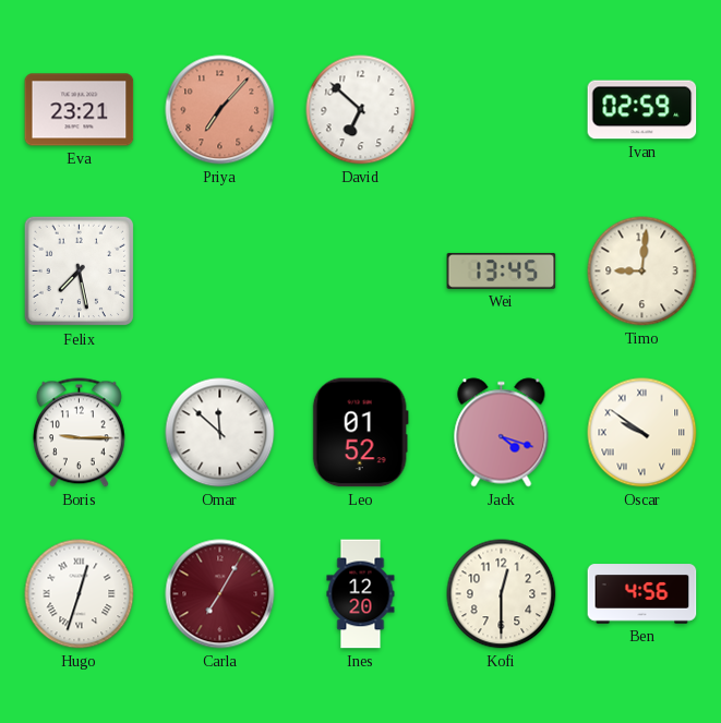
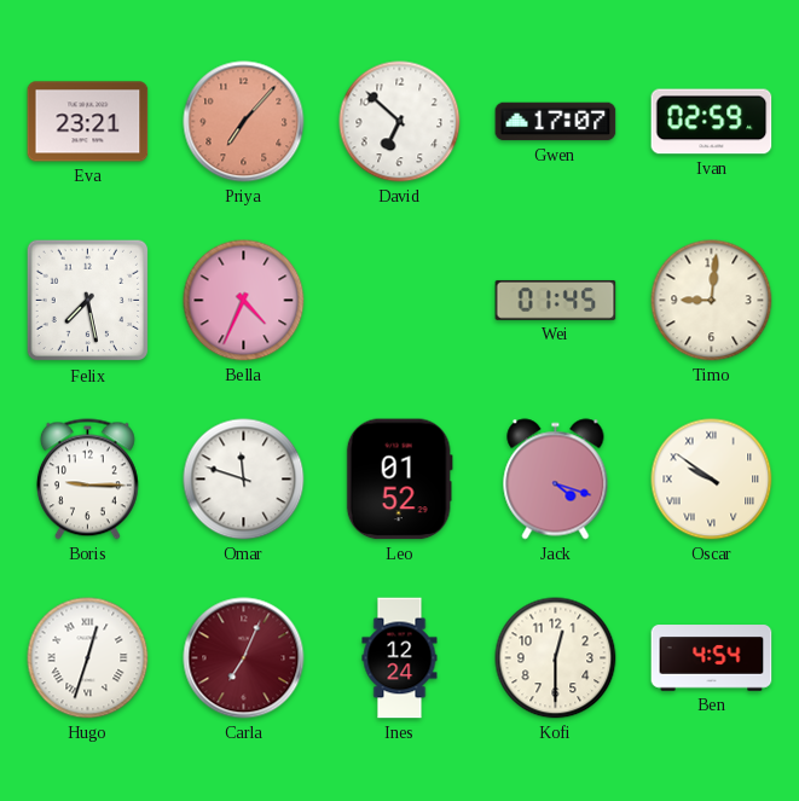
Gwen: none -> 17:07
Bella: none -> 4:34
Wei: 13:45 -> 01:45
Omar: 11:52 -> 11:48
Carla: 7:05 -> 7:04
Ines: 12:20 -> 12:24
Ben: 4:56 -> 4:54
